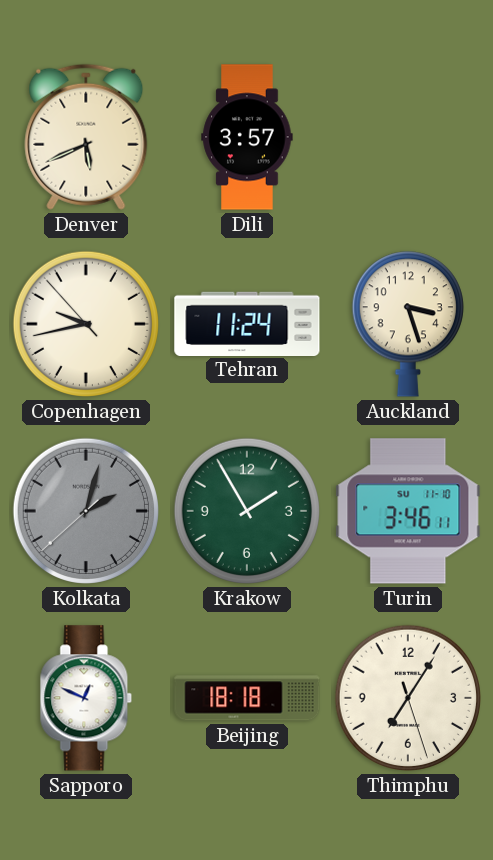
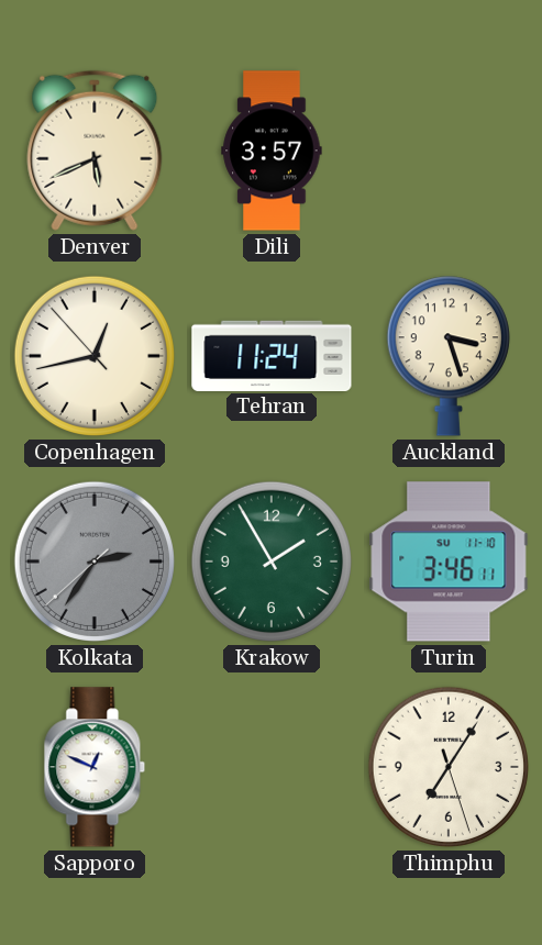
Copenhagen: 9:42 -> 12:42
Kolkata: 2:02 -> 2:35
Beijing: 18:18 -> none
